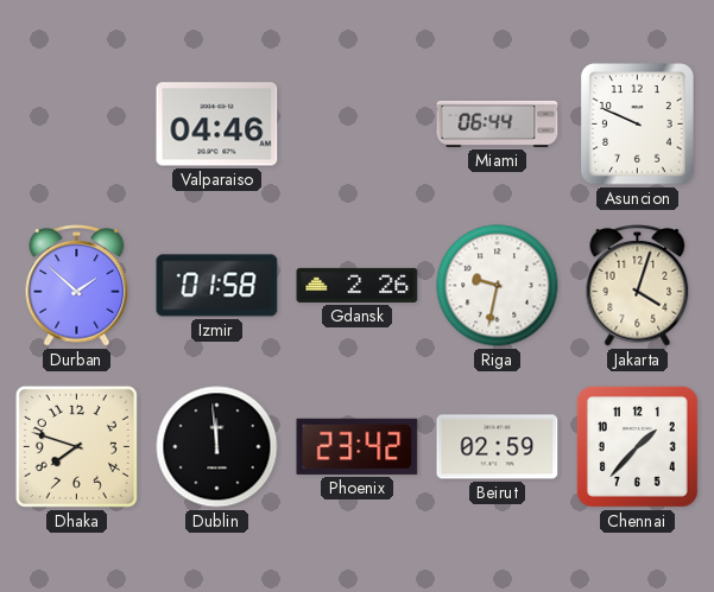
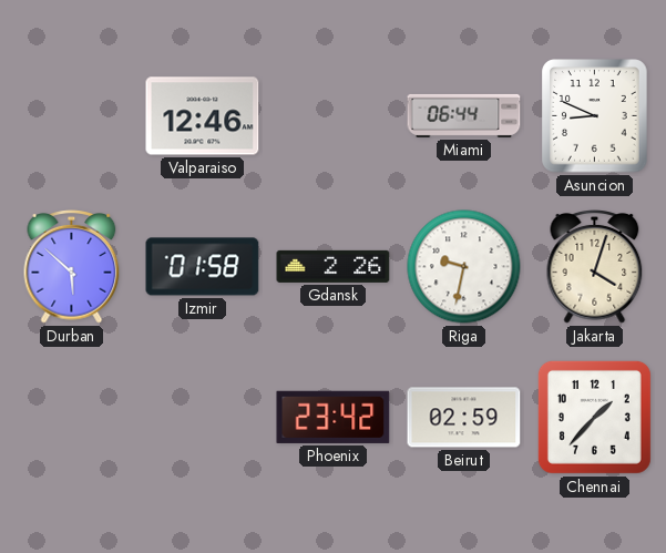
Valparaiso: 04:46 -> 12:46
Asuncion: 9:49 -> 8:49
Durban: 1:52 -> 5:52
Dhaka: 7:48 -> none
Dublin: 11:59 -> none
